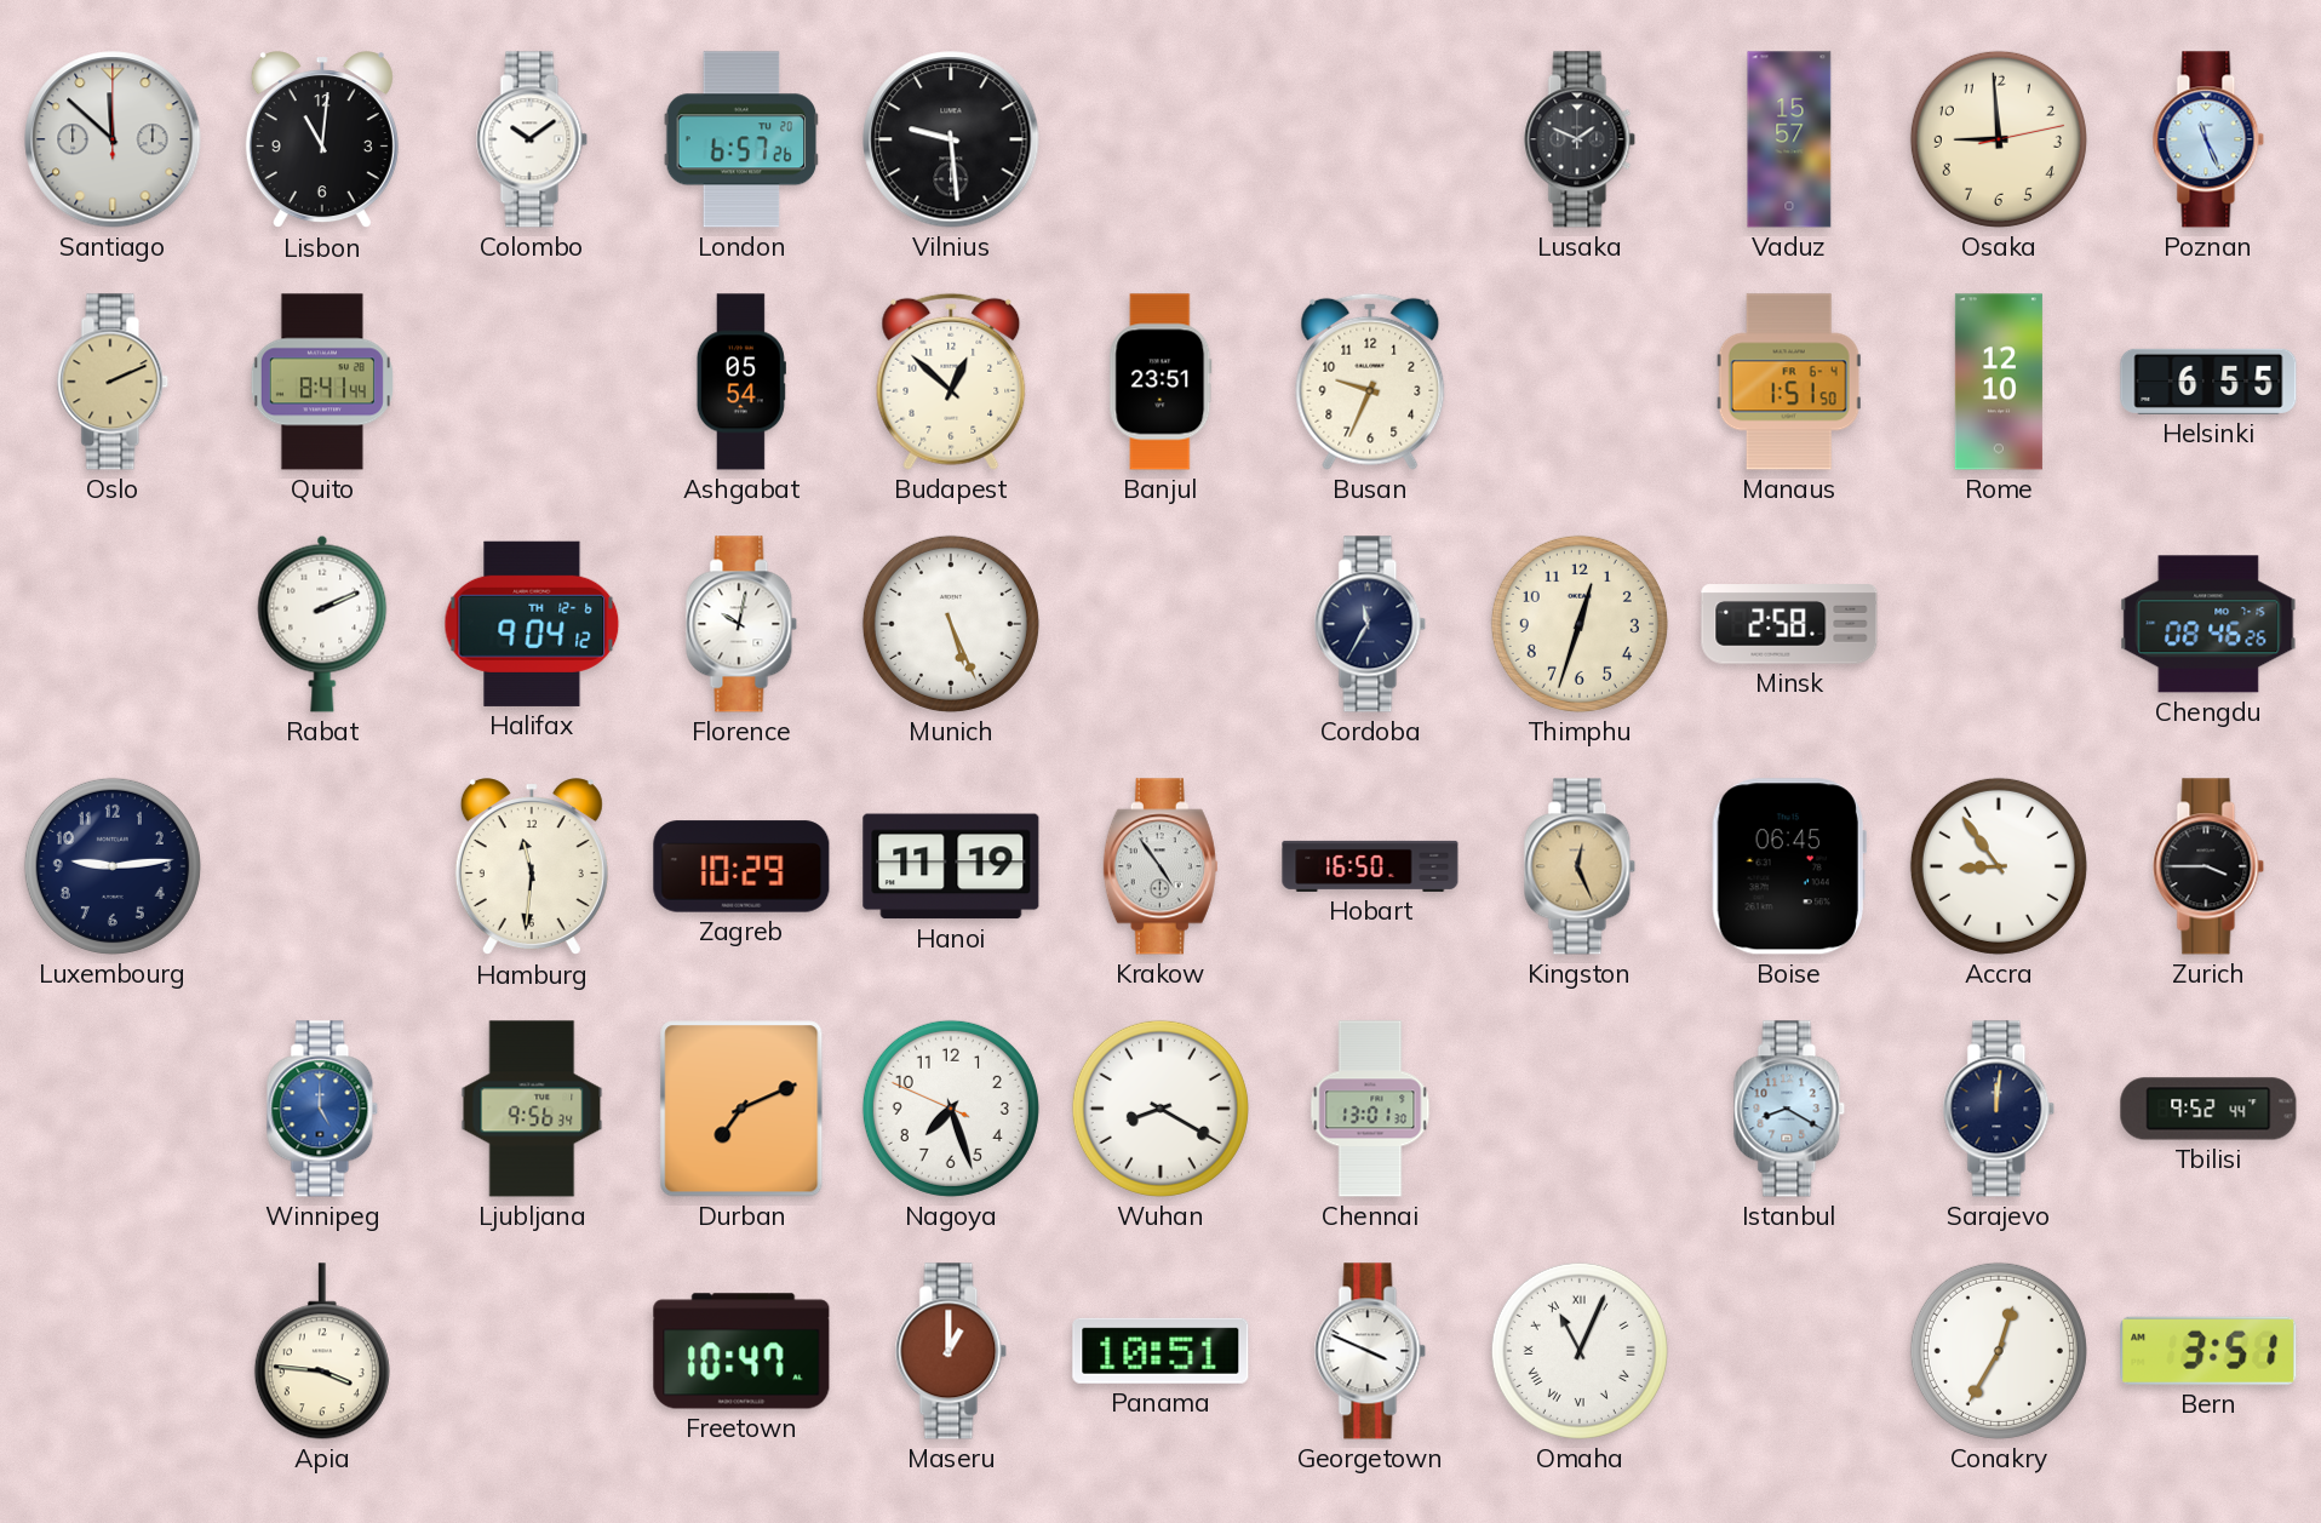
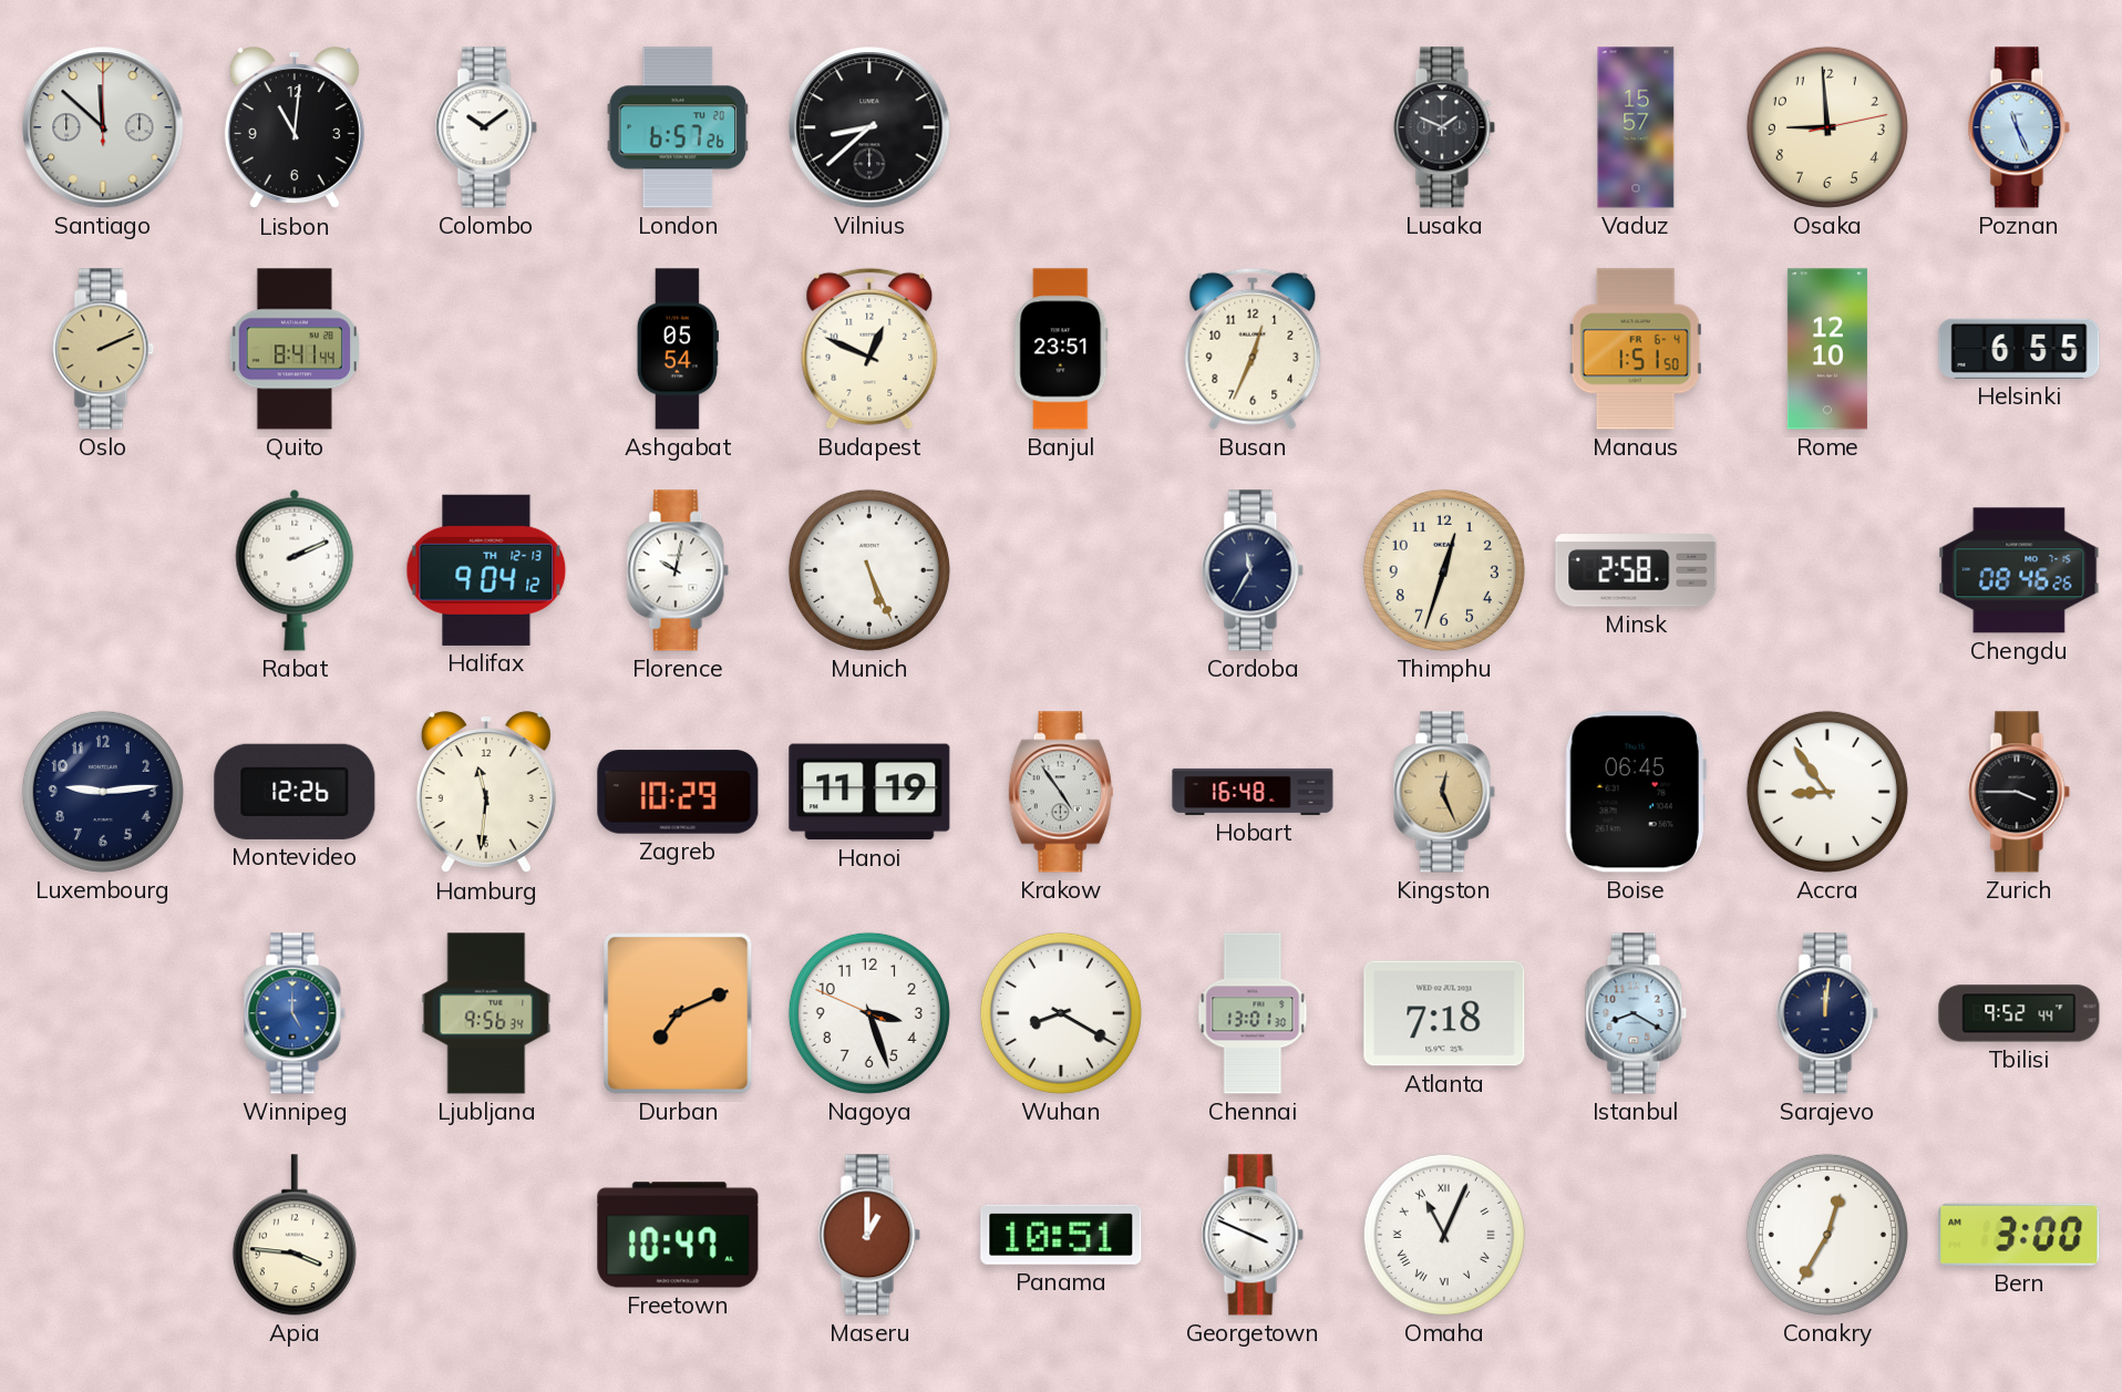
Vilnius: 9:29 -> 8:38
Budapest: 12:52 -> 12:49
Busan: 9:34 -> 12:34
Halifax date: TH 12-6 -> TH 12-13
Montevideo: none -> 12:26
Hobart: 16:50 -> 16:48
Nagoya: 7:26 -> 3:26
Atlanta: none -> 7:18
Bern: 3:51 -> 3:00
